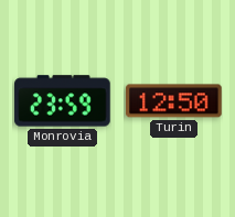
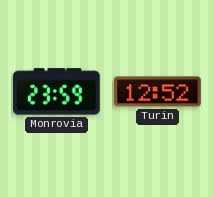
Turin: 12:50 -> 12:52
